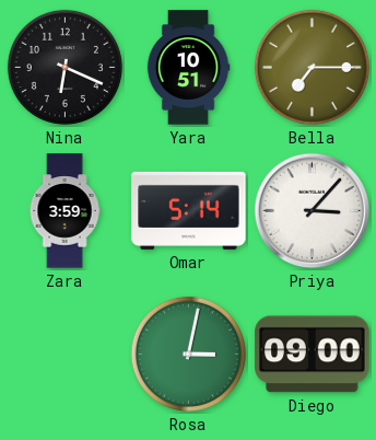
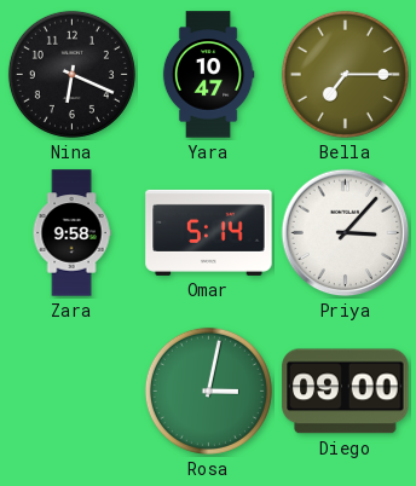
Yara: 10:51 -> 10:47
Zara: 3:59 -> 9:58
